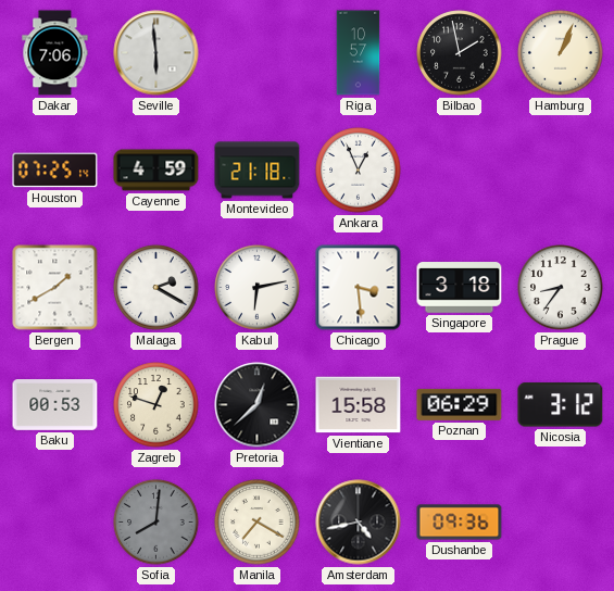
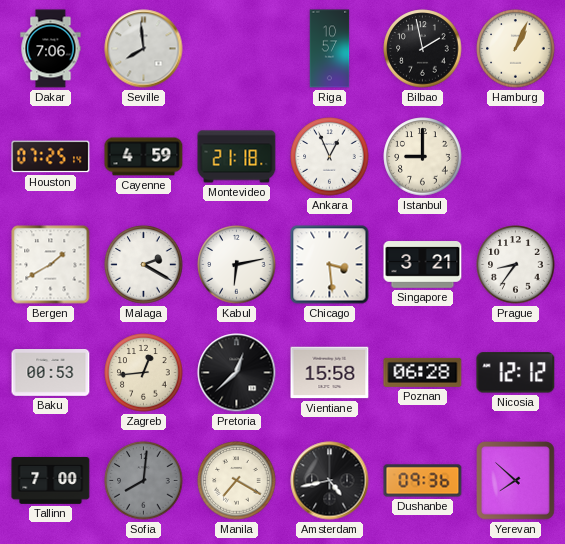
Seville: 5:59 -> 7:59
Istanbul: none -> 9:00
Singapore: 3:18 -> 3:21
Zagreb: 12:48 -> 12:44
Poznan: 06:29 -> 06:28
Nicosia: 3:12 -> 12:12
Tallinn: none -> 7:00
Yerevan: none -> 7:52
